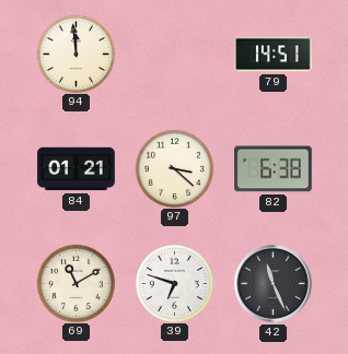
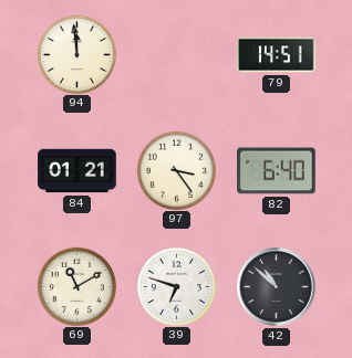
97: 3:22 -> 3:24
82: 6:38 -> 6:40
42: 11:26 -> 10:52
